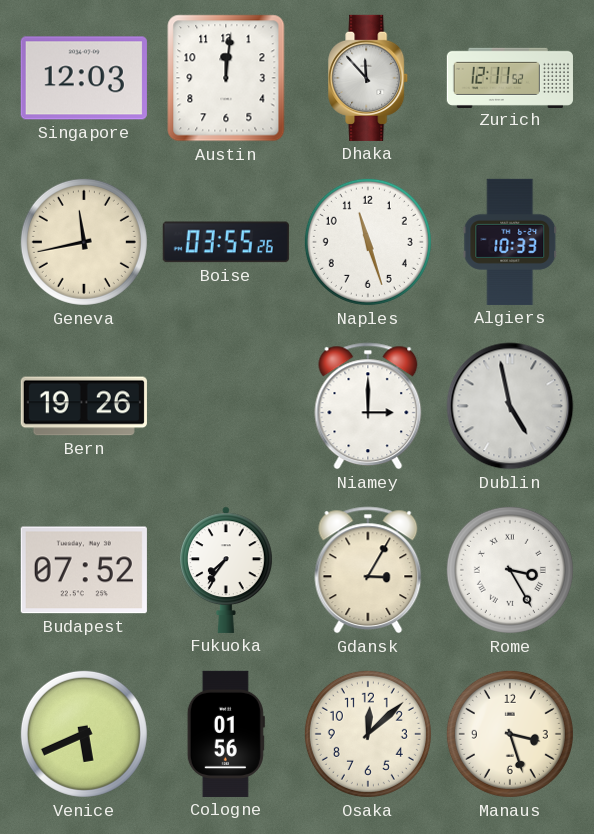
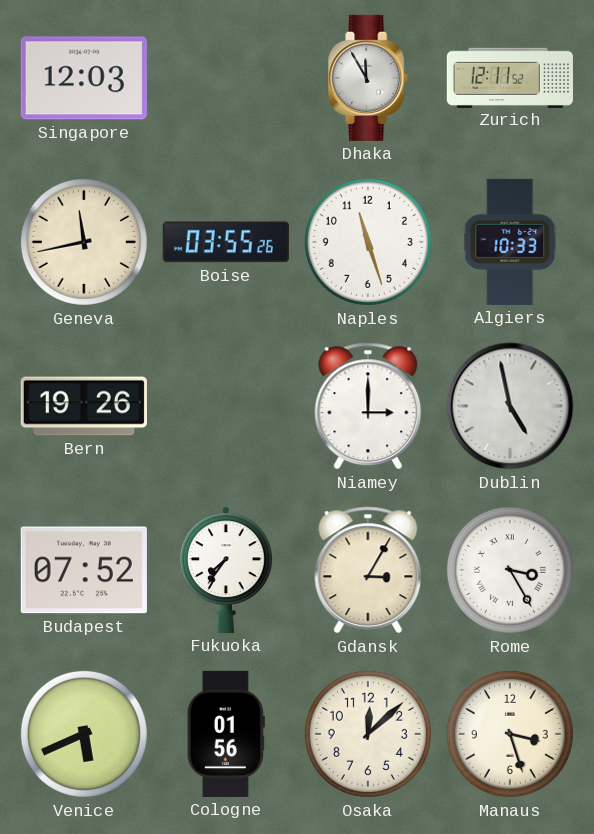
Austin: 12:01 -> none
Dhaka: 11:53 -> 11:55
